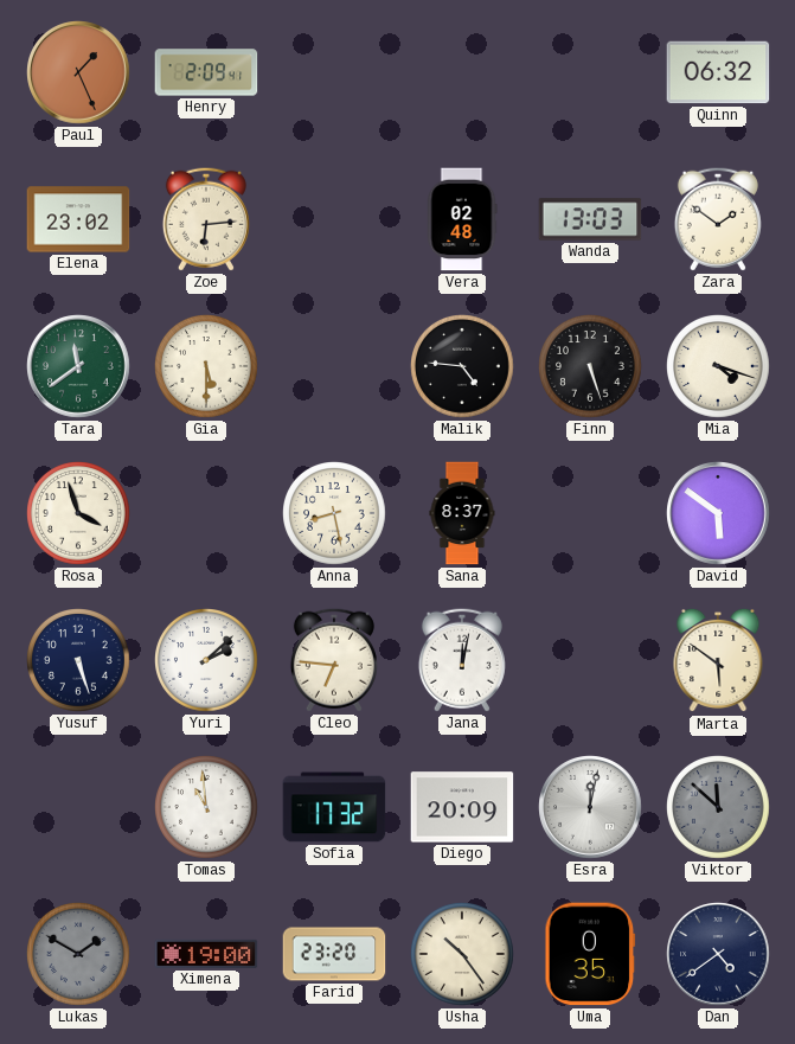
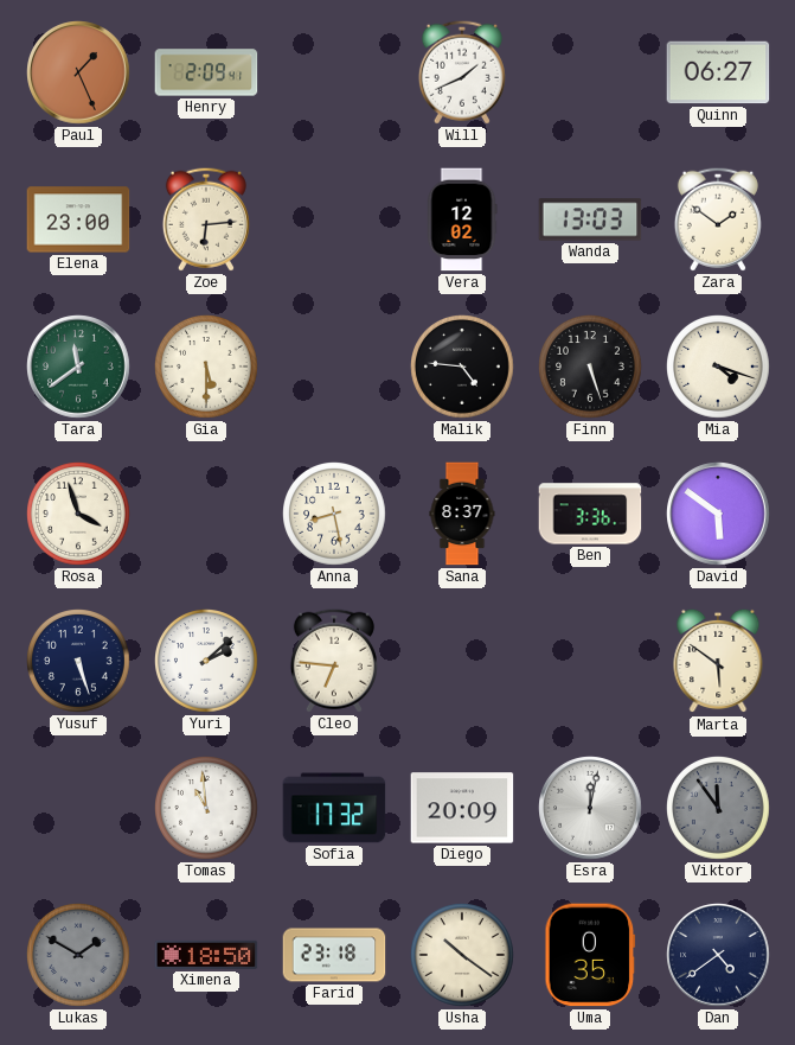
Will: none -> 1:41
Quinn: 06:32 -> 06:27
Elena: 23:02 -> 23:00
Vera: 02:48 -> 12:02
Ben: none -> 3:36
Jana: 12:02 -> none
Viktor: 11:52 -> 11:54
Ximena: 19:00 -> 18:50
Farid: 23:20 -> 23:18
Usha: 10:24 -> 10:21
